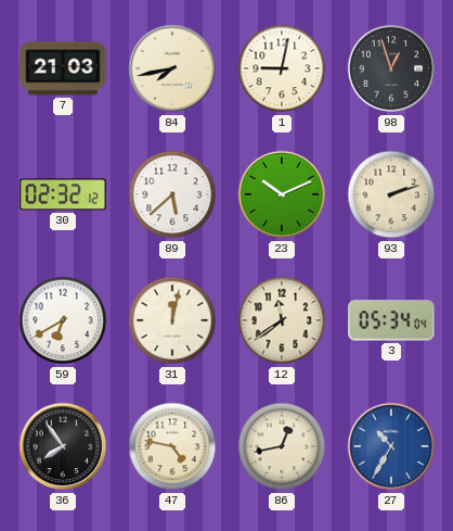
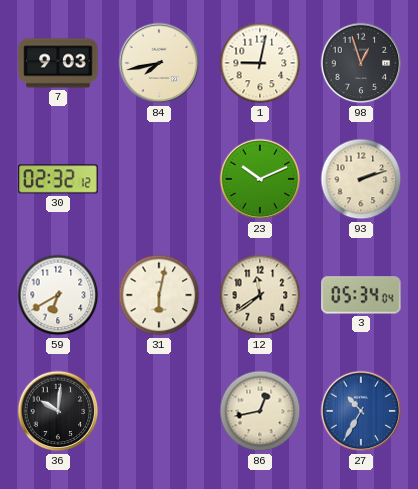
7: 21:03 -> 9:03
89: 5:38 -> none
31: 12:02 -> 6:02
36: 7:54 -> 10:01
47: 4:47 -> none
